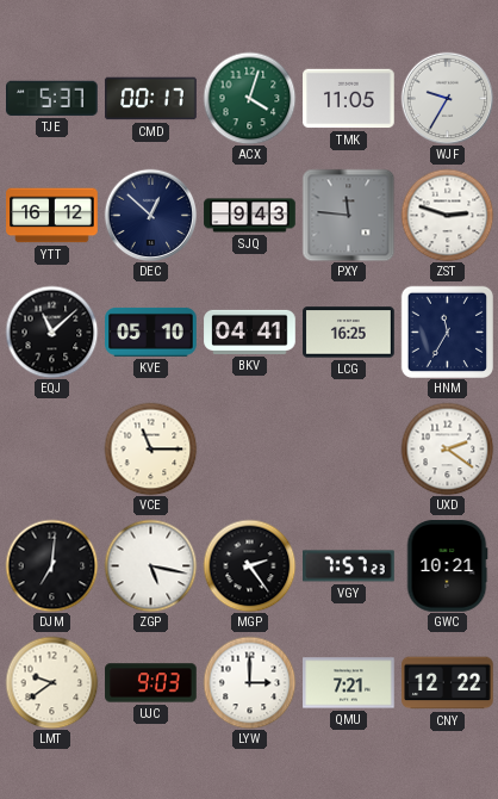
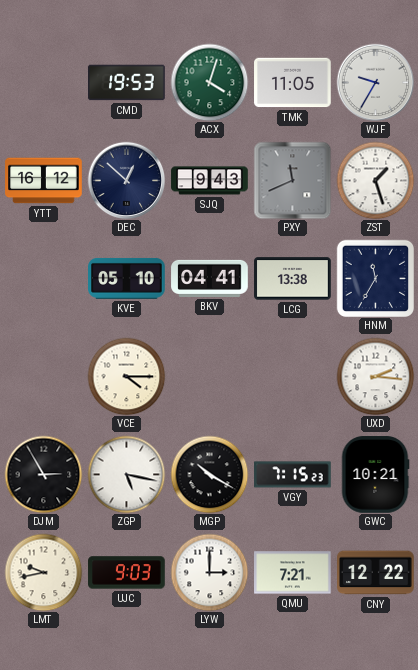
TJE: 5:37 -> none
CMD: 00:17 -> 19:53
PXY: 11:46 -> 11:41
ZST: 2:48 -> 1:27
EQJ: 11:08 -> none
LCG: 16:25 -> 13:38
VCE: 11:15 -> 4:15
UXD: 2:21 -> 2:16
DJM: 7:01 -> 2:55
MGP: 2:24 -> 10:20
VGY: 7:57 -> 7:15
LMT: 9:39 -> 9:43
